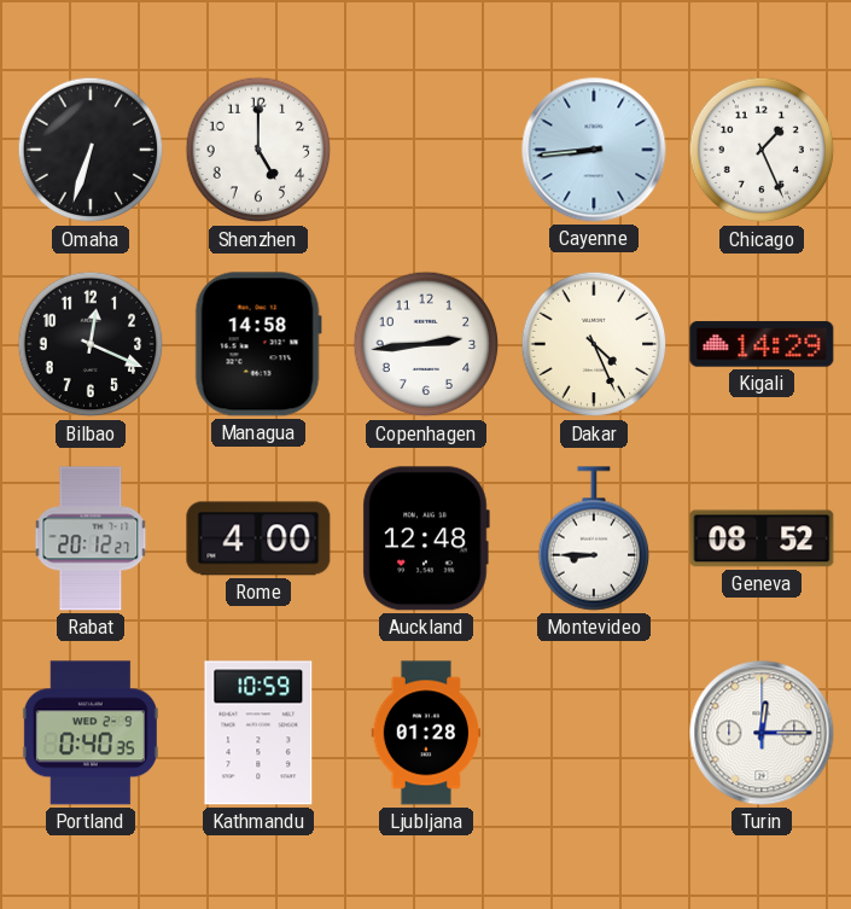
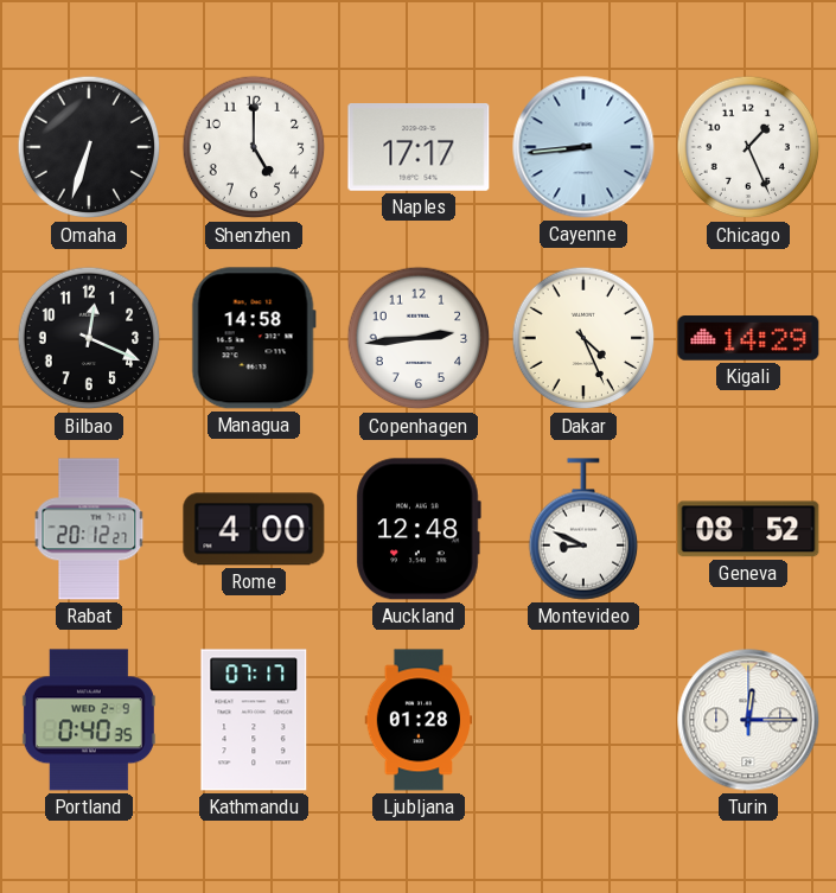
Naples: none -> 17:17
Montevideo: 8:45 -> 8:49
Kathmandu: 10:59 -> 07:17
